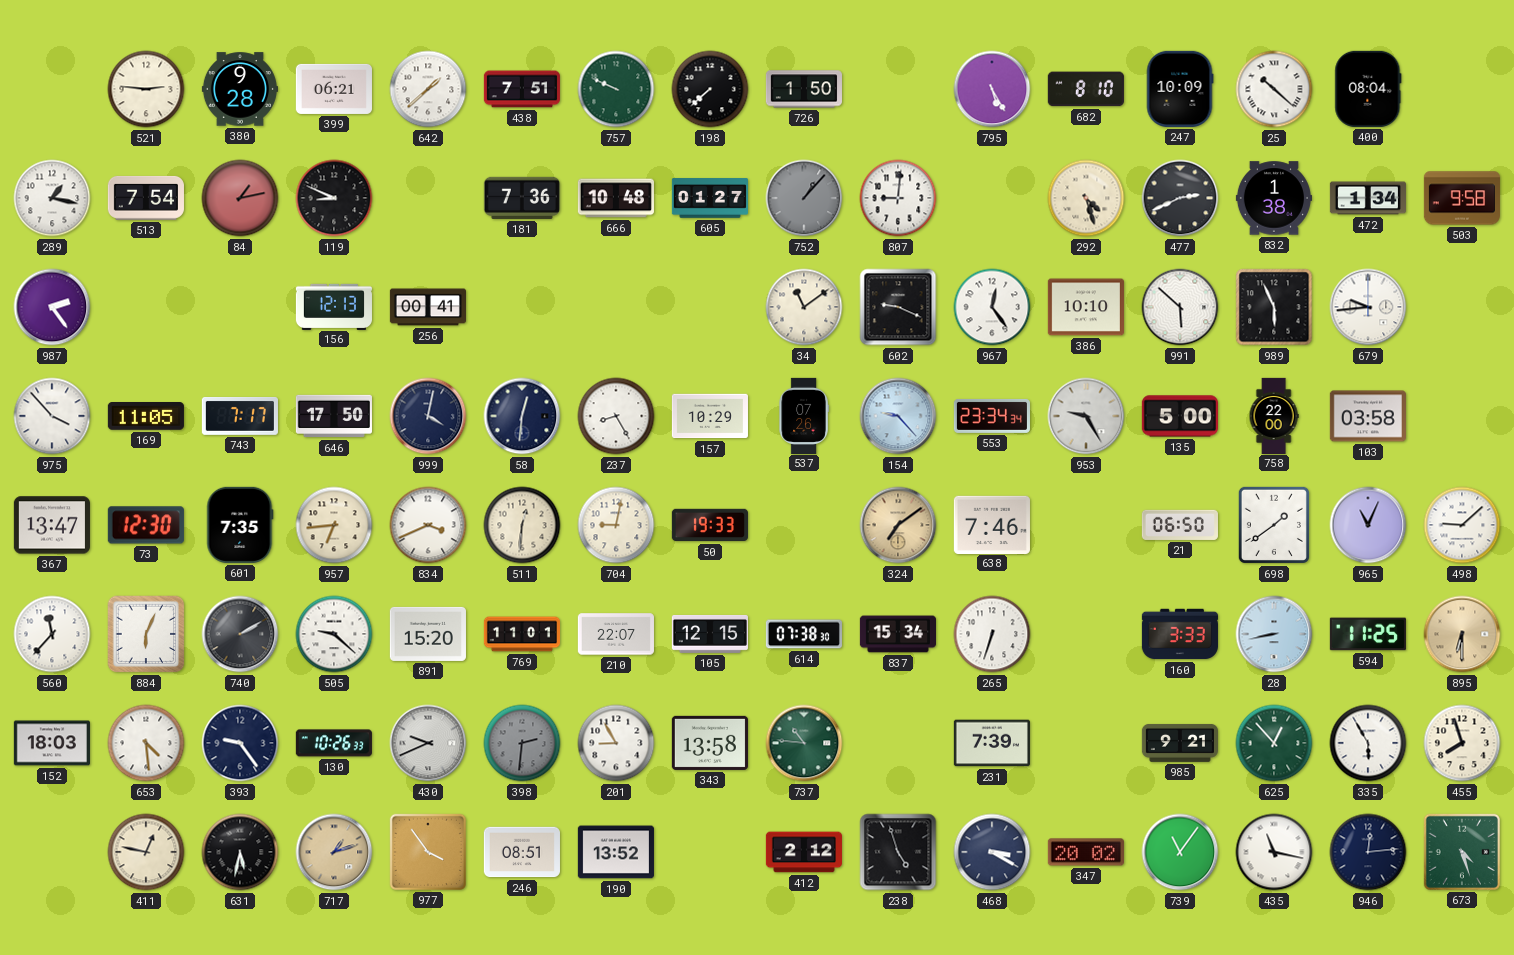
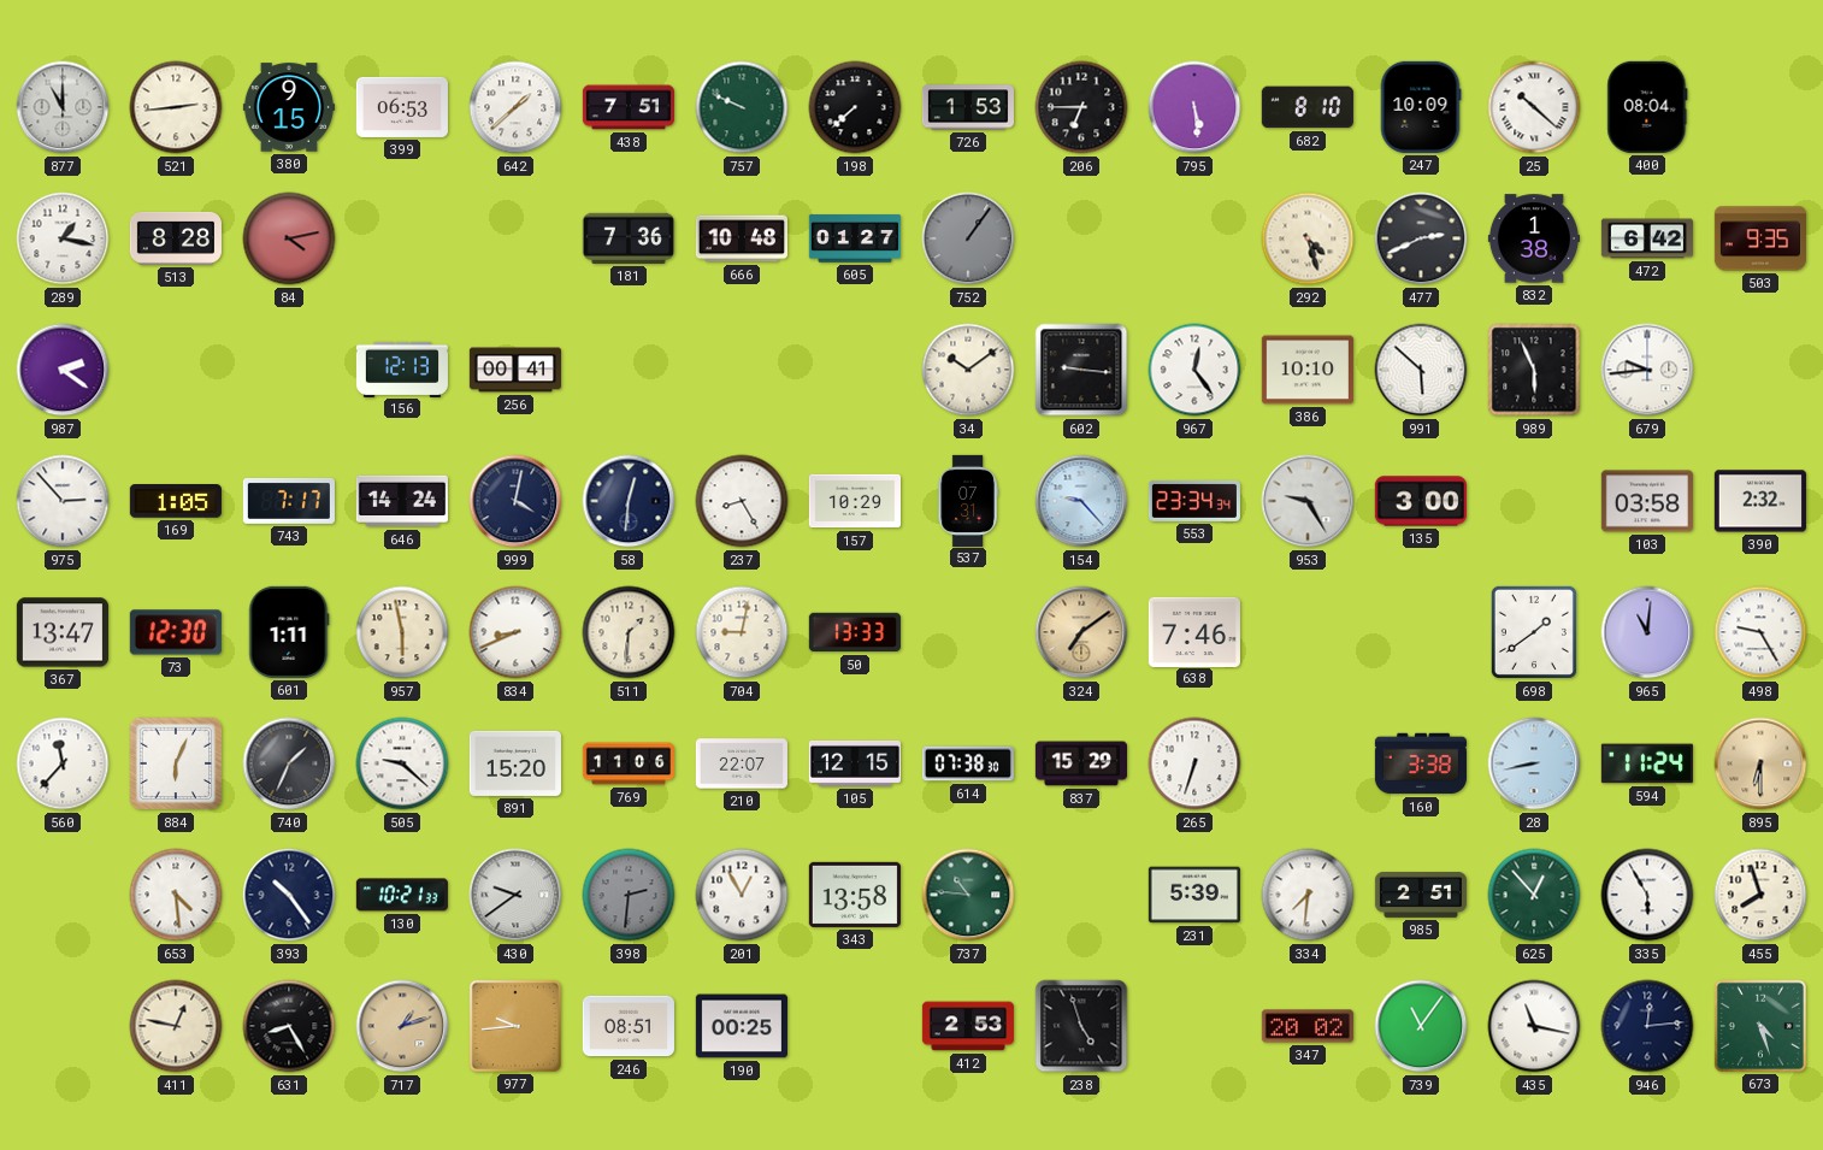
877: none -> 11:00
521: 2:46 -> 2:44
380: 9:28 -> 9:15
399: 06:21 -> 06:53
726: 1:50 -> 1:53
206: none -> 6:45
795: 5:25 -> 5:29
513: 7:54 -> 8:28
84: 1:13 -> 4:13
119: 8:49 -> none
752: 1:07 -> 1:06
807: 9:01 -> none
472: 1:34 -> 6:42
503: 9:58 -> 9:35
987: 2:24 -> 2:21
34: 11:09 -> 10:09
602: 9:19 -> 9:16
975: 3:53 -> 2:53
169: 11:05 -> 1:05
646: 17:50 -> 14:24
537: 07:26 -> 07:31
135: 5:00 -> 3:00
758: 22:00 -> none
390: none -> 2:32
601: 7:35 -> 1:11
957: 6:44 -> 5:58
834: 3:41 -> 8:41
511: 12:31 -> 1:31
50: 19:33 -> 13:33
21: 06:50 -> none
965: 11:04 -> 11:01
498: 9:08 -> 9:25
740: 2:10 -> 1:34
769: 11:01 -> 11:06
837: 15:34 -> 15:29
160: 3:33 -> 3:38
594: 11:25 -> 11:24
152: 18:03 -> none
393: 9:24 -> 10:24
130: 10:26 -> 10:21
430: 9:41 -> 9:39
201: 8:55 -> 12:55
231: 7:39 -> 5:39
334: none -> 7:31
985: 9:21 -> 2:51
631: 5:32 -> 8:25
977: 3:54 -> 9:44
190: 13:52 -> 00:25
412: 2:12 -> 2:53
468: 3:20 -> none
